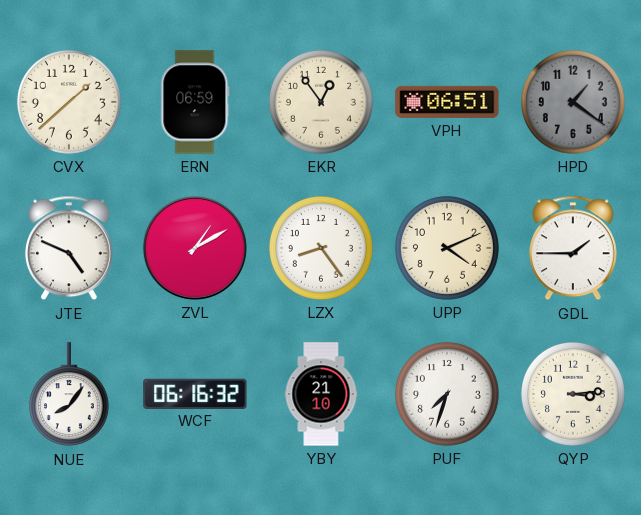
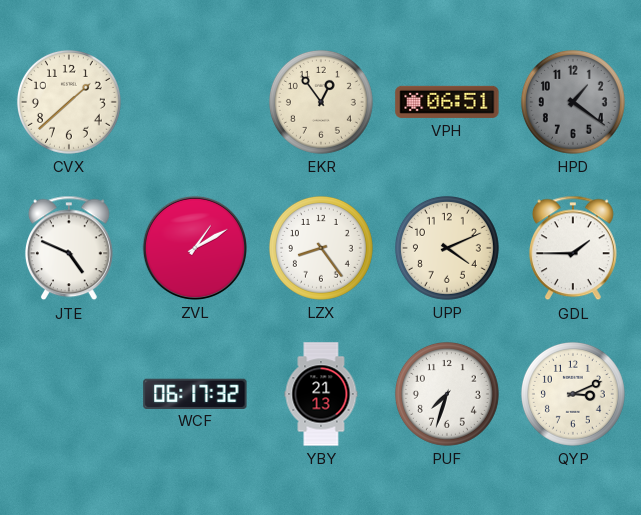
ERN: 06:59 -> none
NUE: 8:06 -> none
WCF: 06:16 -> 06:17
YBY: 21:10 -> 21:13
QYP: 3:14 -> 3:11
